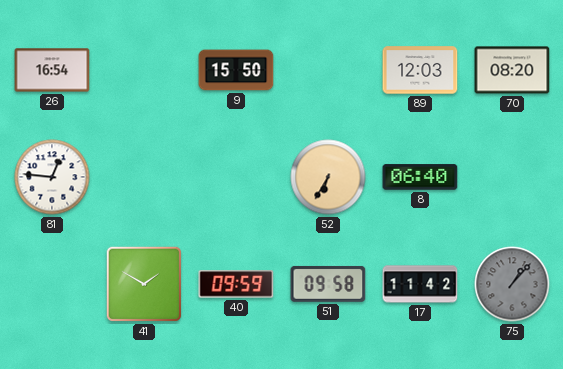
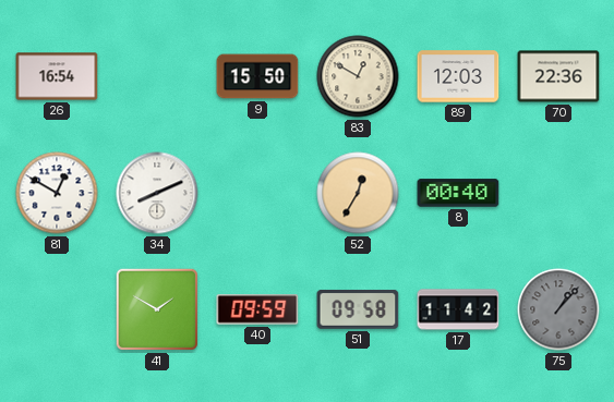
83: none -> 12:50
70: 08:20 -> 22:36
81: 12:46 -> 12:50
34: none -> 8:11
52: 6:35 -> 12:35
8: 06:40 -> 00:40
